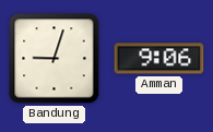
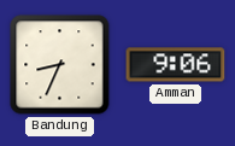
Bandung: 9:03 -> 8:34
